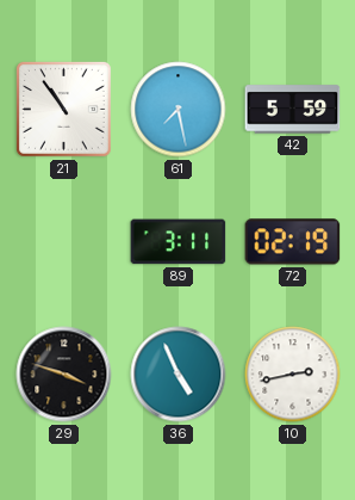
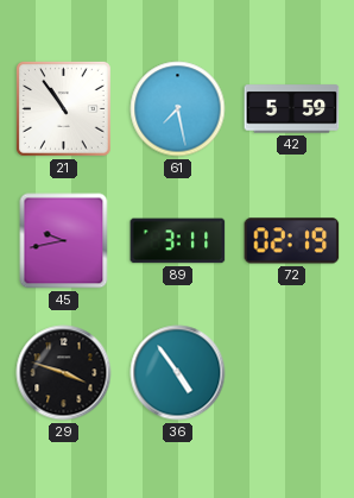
45: none -> 9:43
36: 4:56 -> 4:54
10: 2:43 -> none
